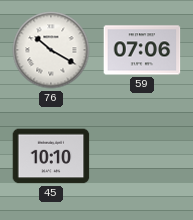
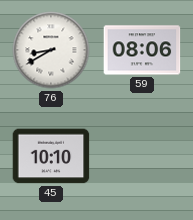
76: 10:20 -> 8:40
59: 07:06 -> 08:06
